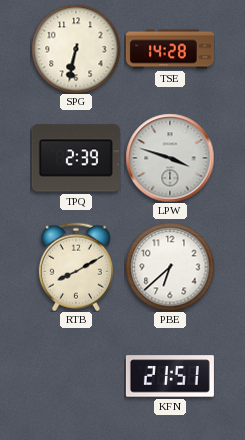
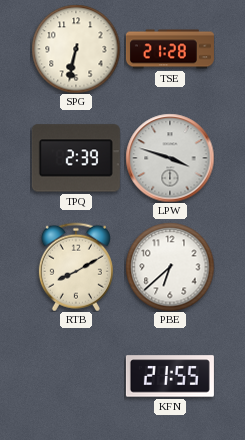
TSE: 14:28 -> 21:28
KFN: 21:51 -> 21:55
